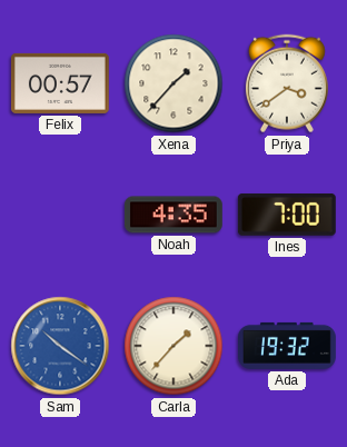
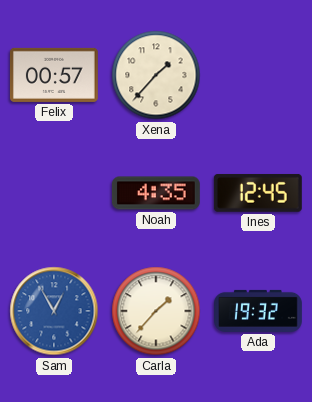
Priya: 3:39 -> none
Ines: 7:00 -> 12:45
Sam: 10:21 -> 12:55
